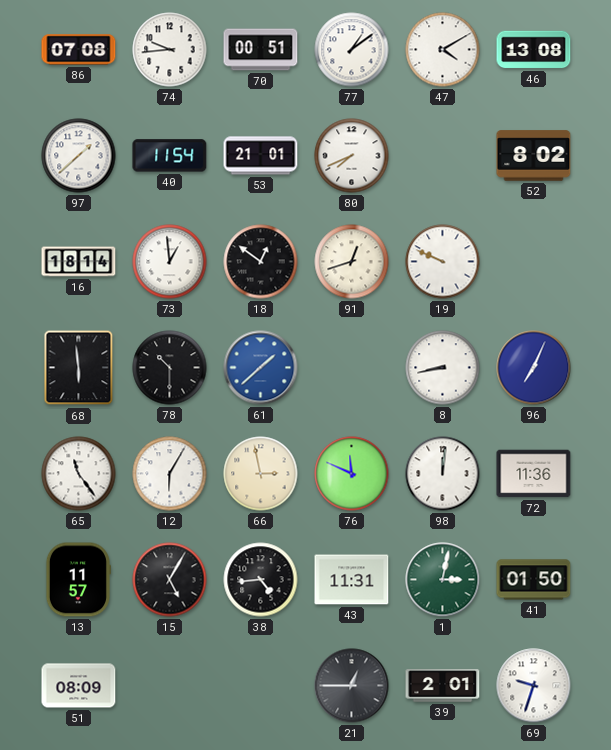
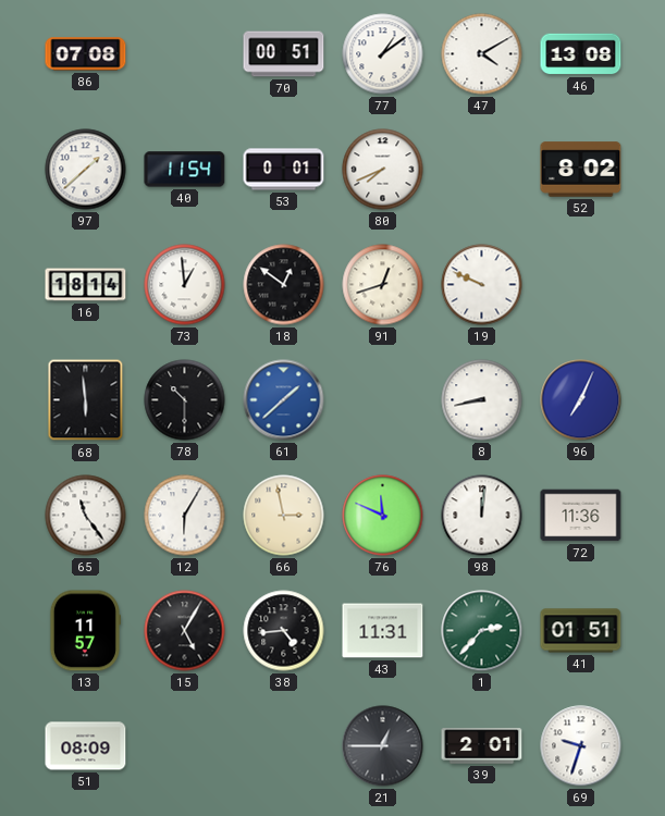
74: 9:44 -> none
53: 21:01 -> 0:01
1: 3:02 -> 2:37
41: 01:50 -> 01:51
